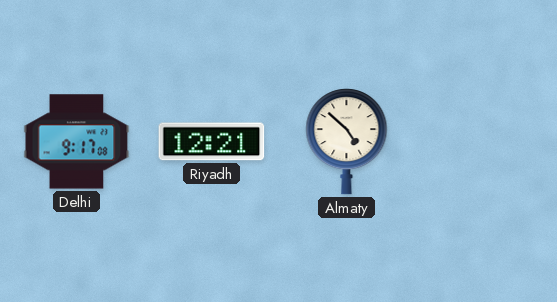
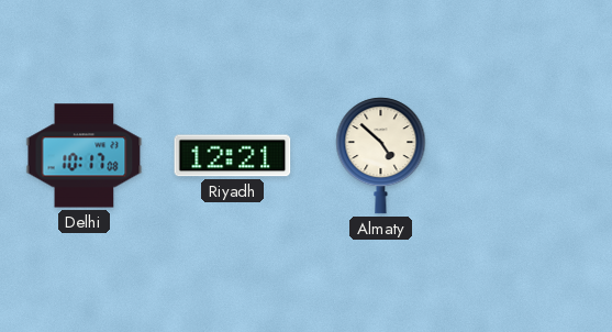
Delhi: 9:17 -> 10:17
